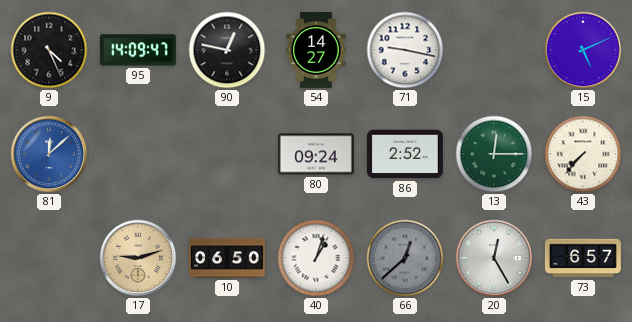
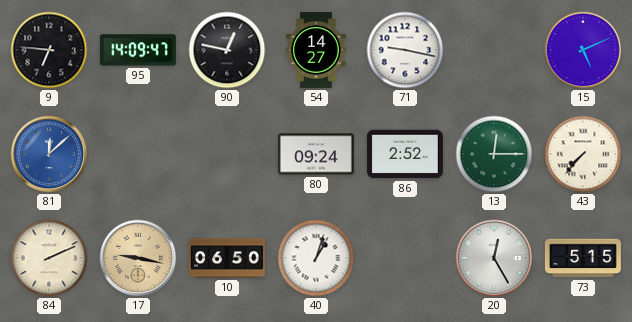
9: 4:26 -> 6:46
84: none -> 2:11
17: 9:12 -> 9:17
66: 12:38 -> none
73: 6:57 -> 5:15
